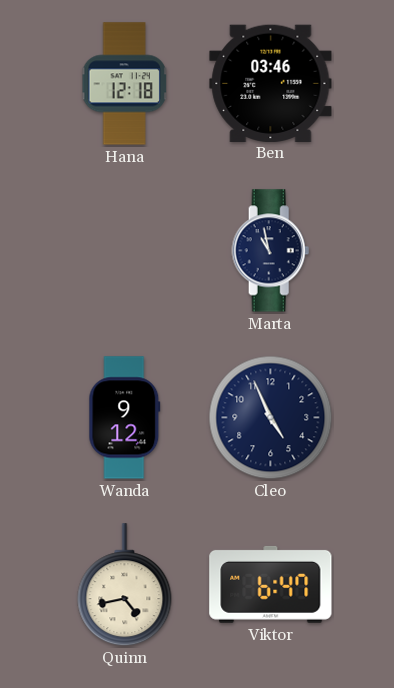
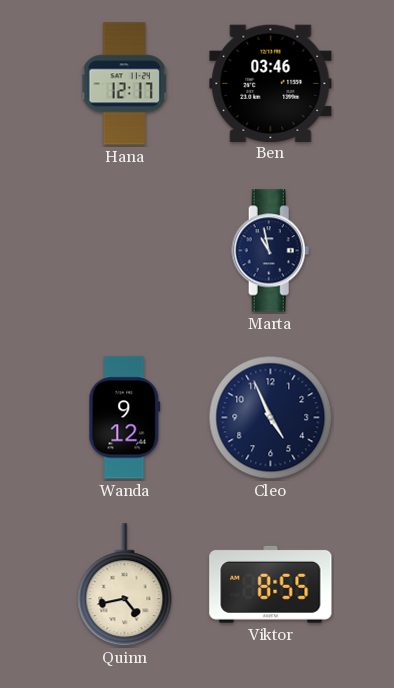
Hana: 12:18 -> 12:17
Viktor: 6:47 -> 8:55
